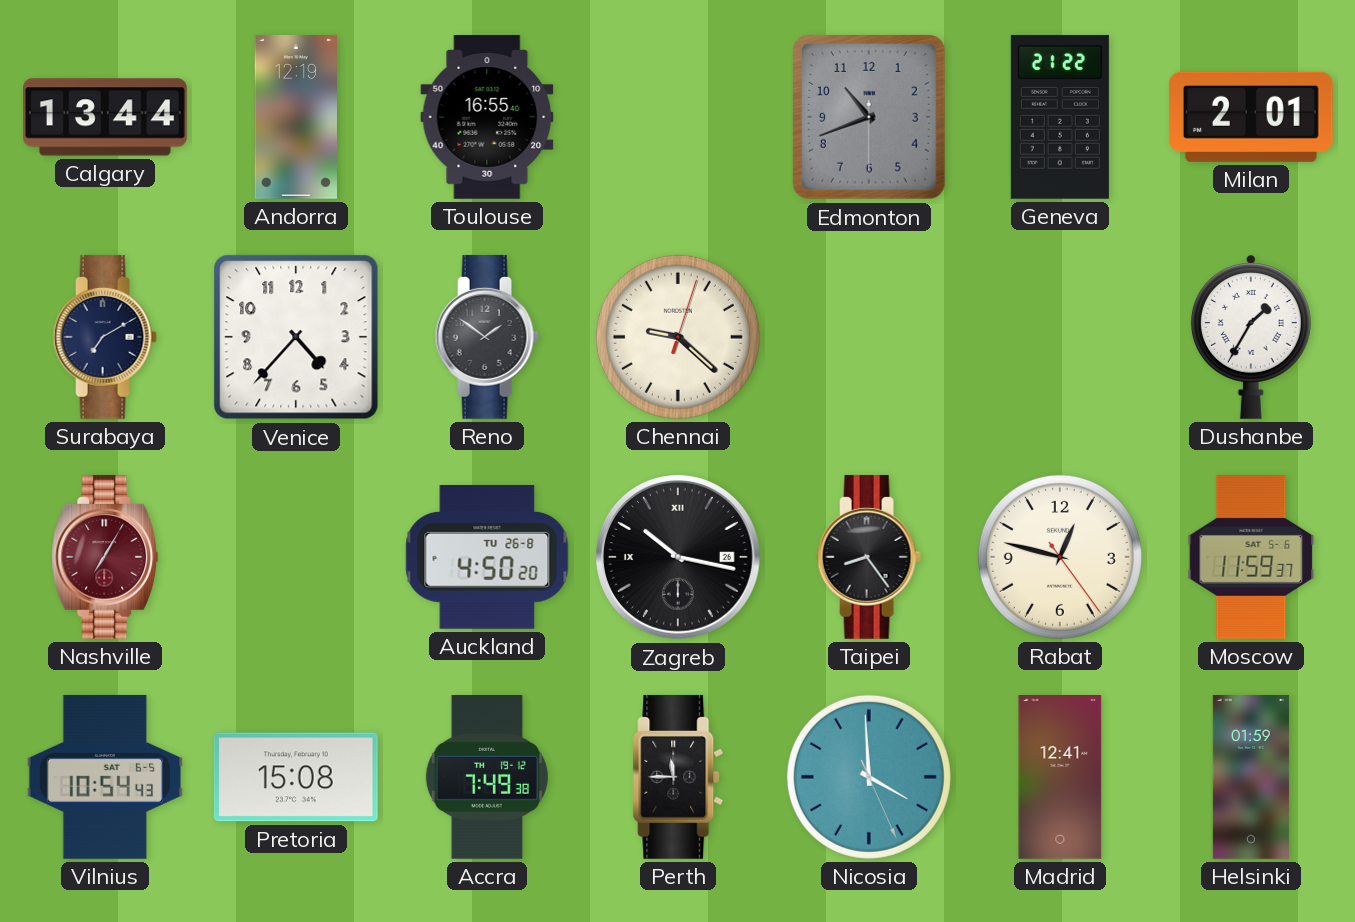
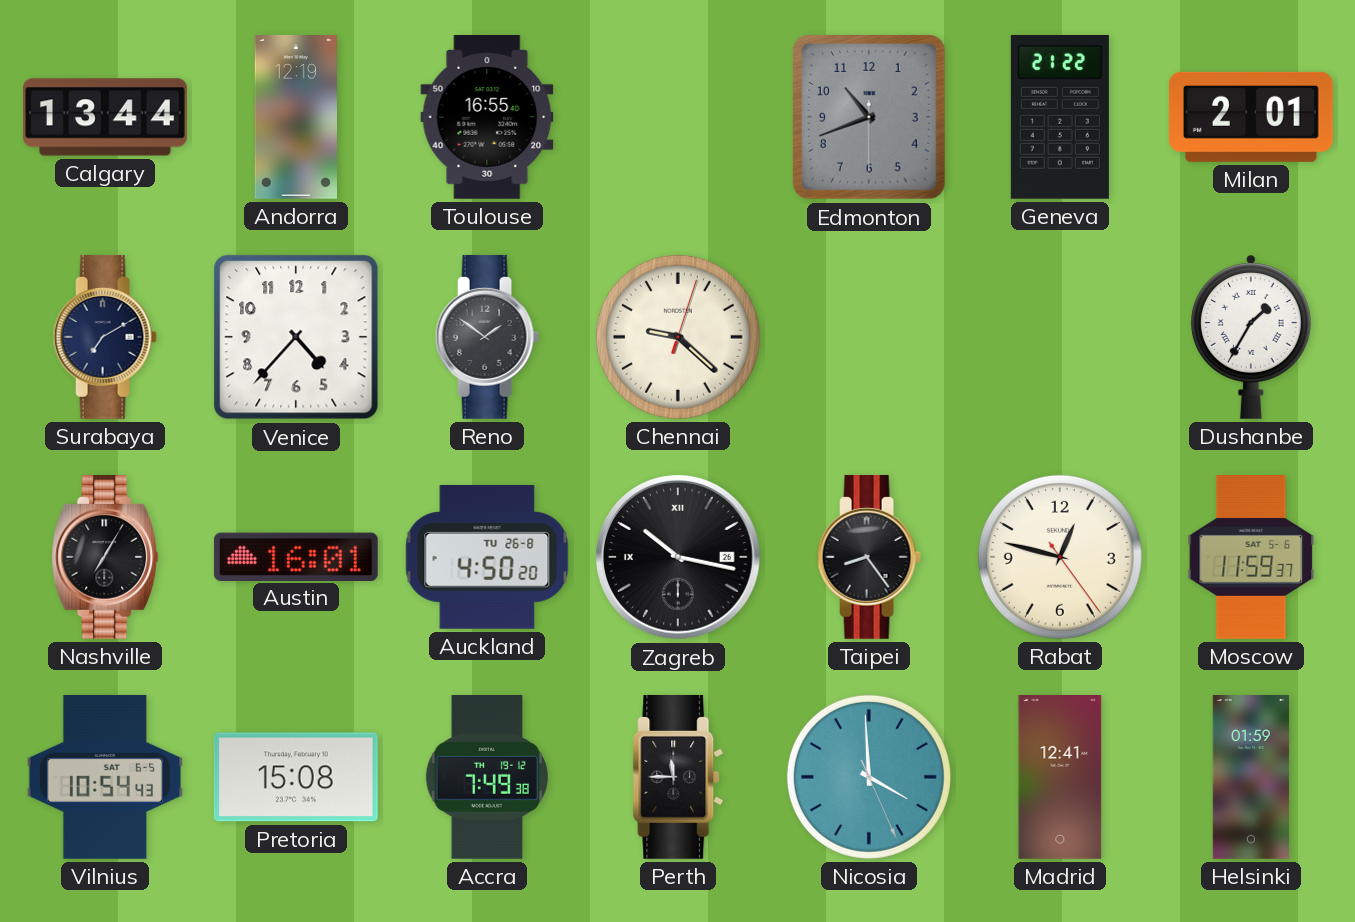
Nashville dial: burgundy -> black
Austin: none -> 16:01
